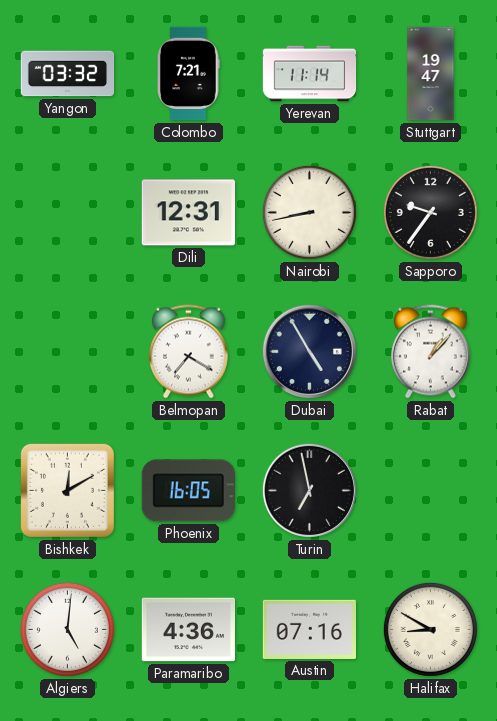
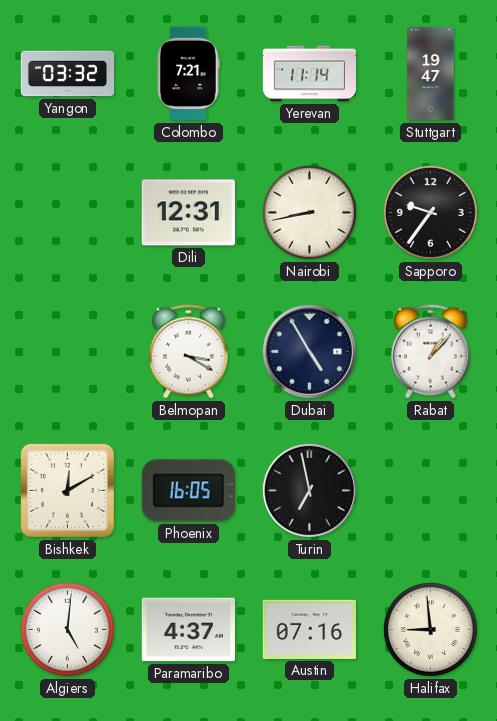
Belmopan: 7:20 -> 3:20
Paramaribo: 4:36 -> 4:37
Halifax: 8:50 -> 8:59
